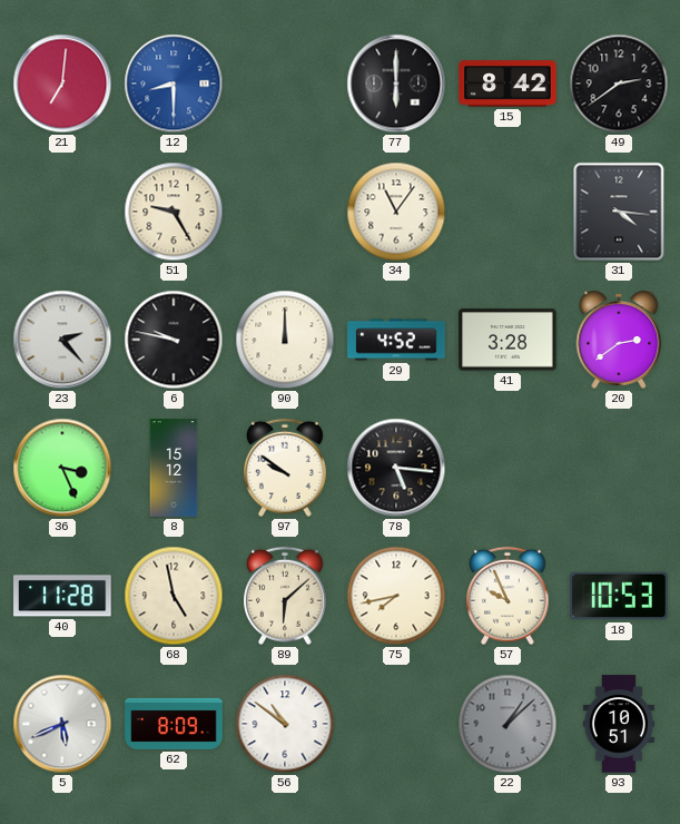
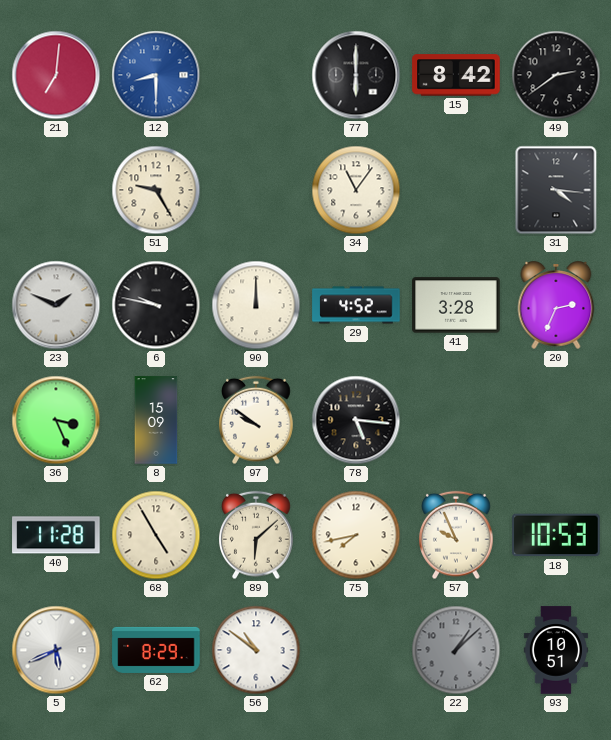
23: 2:23 -> 1:49
20: 2:39 -> 2:34
8: 15:12 -> 15:09
68: 4:58 -> 4:55
62: 8:09 -> 8:29
